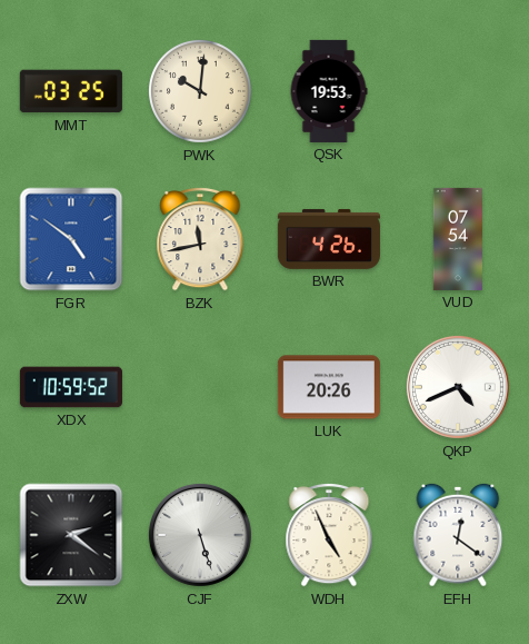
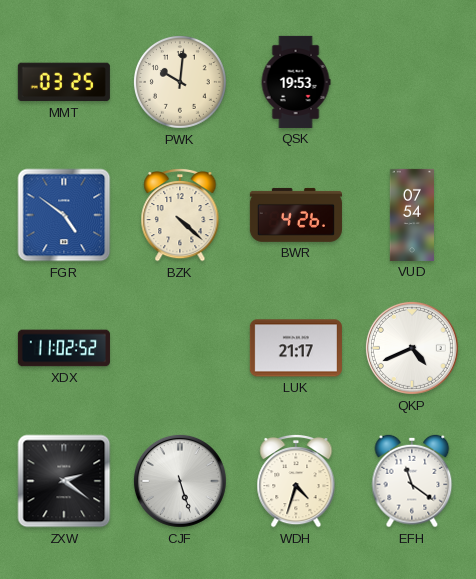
BZK: 11:43 -> 4:22
XDX: 10:59 -> 11:02
LUK: 20:26 -> 21:17
WDH: 4:56 -> 4:33
EFH: 12:21 -> 11:21
